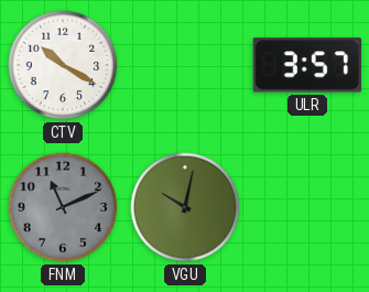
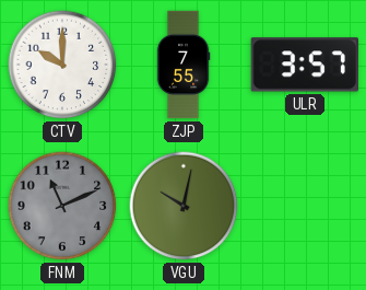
CTV: 10:20 -> 10:00
ZJP: none -> 7:55
